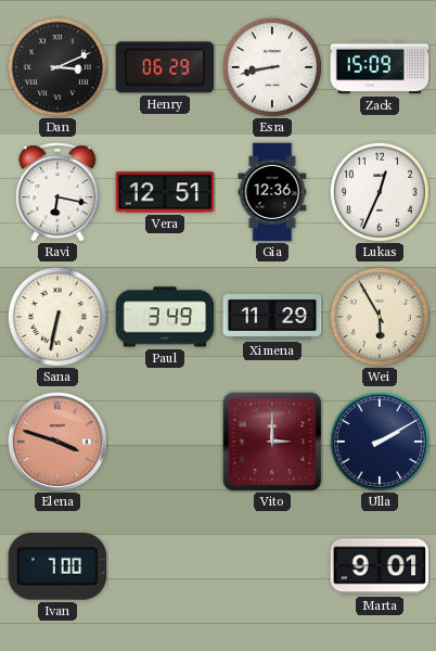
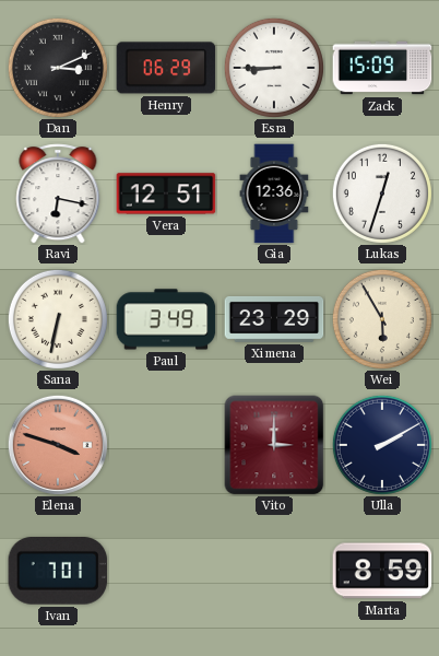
Esra: 8:43 -> 8:45
Lukas: 12:34 -> 12:33
Ximena: 11:29 -> 23:29
Ivan: 7:00 -> 7:01
Marta: 9:01 -> 8:59
